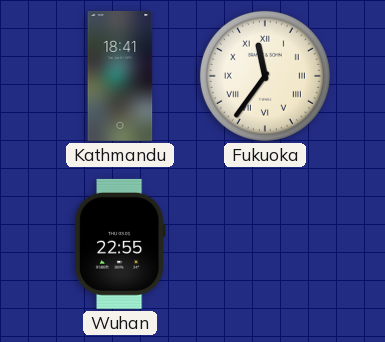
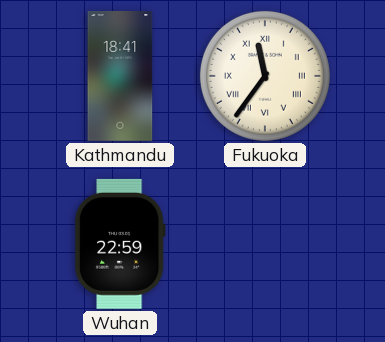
Wuhan: 22:55 -> 22:59
